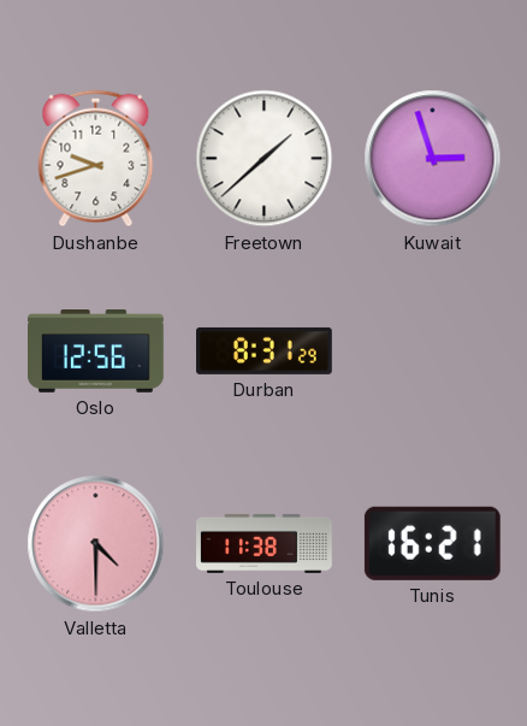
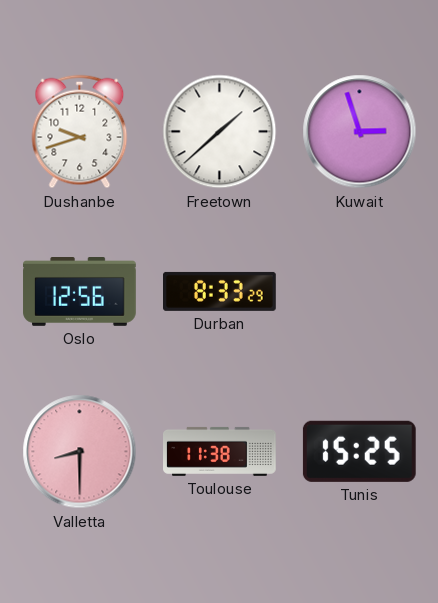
Durban: 8:31 -> 8:33
Valletta: 4:30 -> 8:30
Tunis: 16:21 -> 15:25
